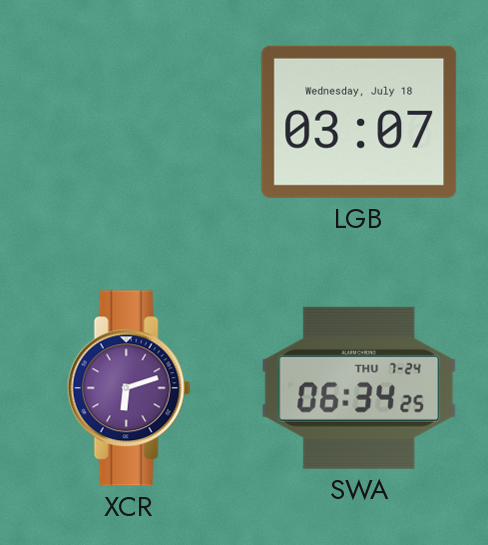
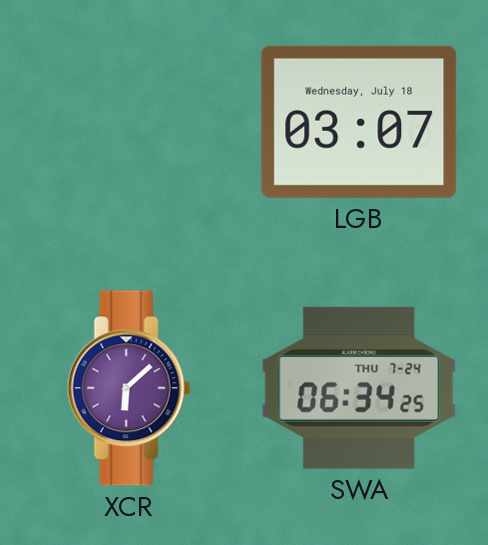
XCR: 6:12 -> 6:08
